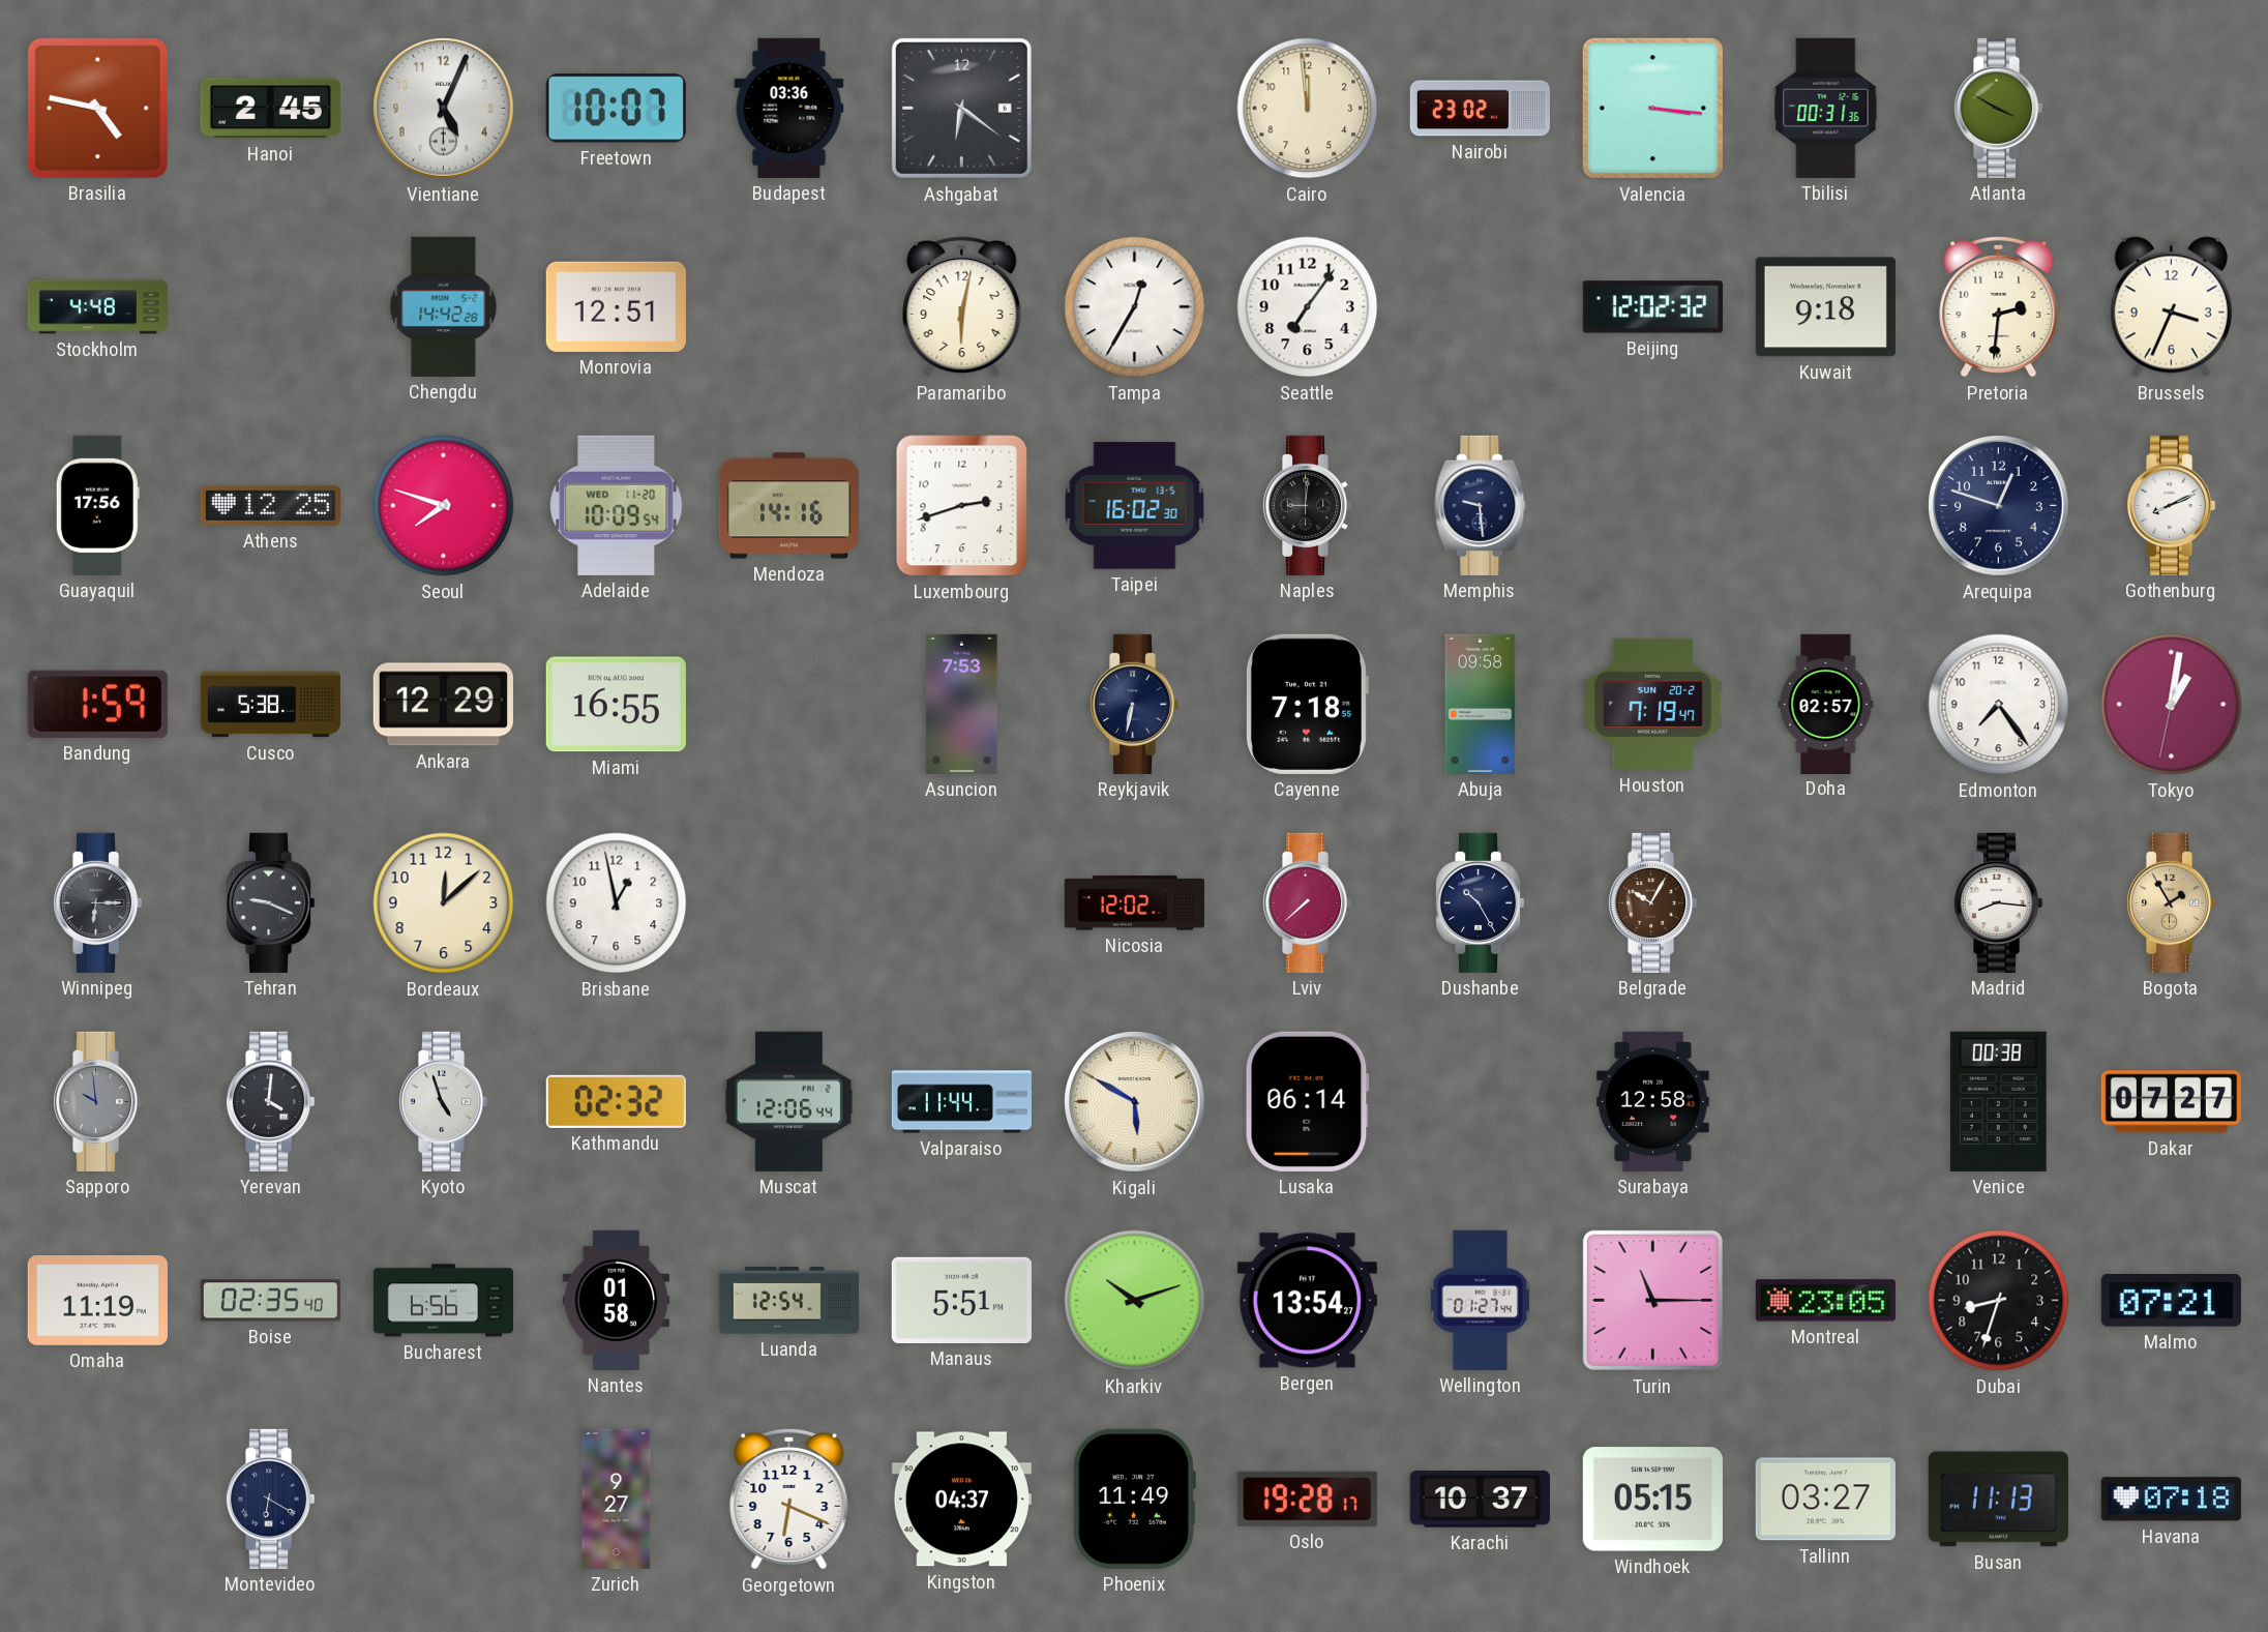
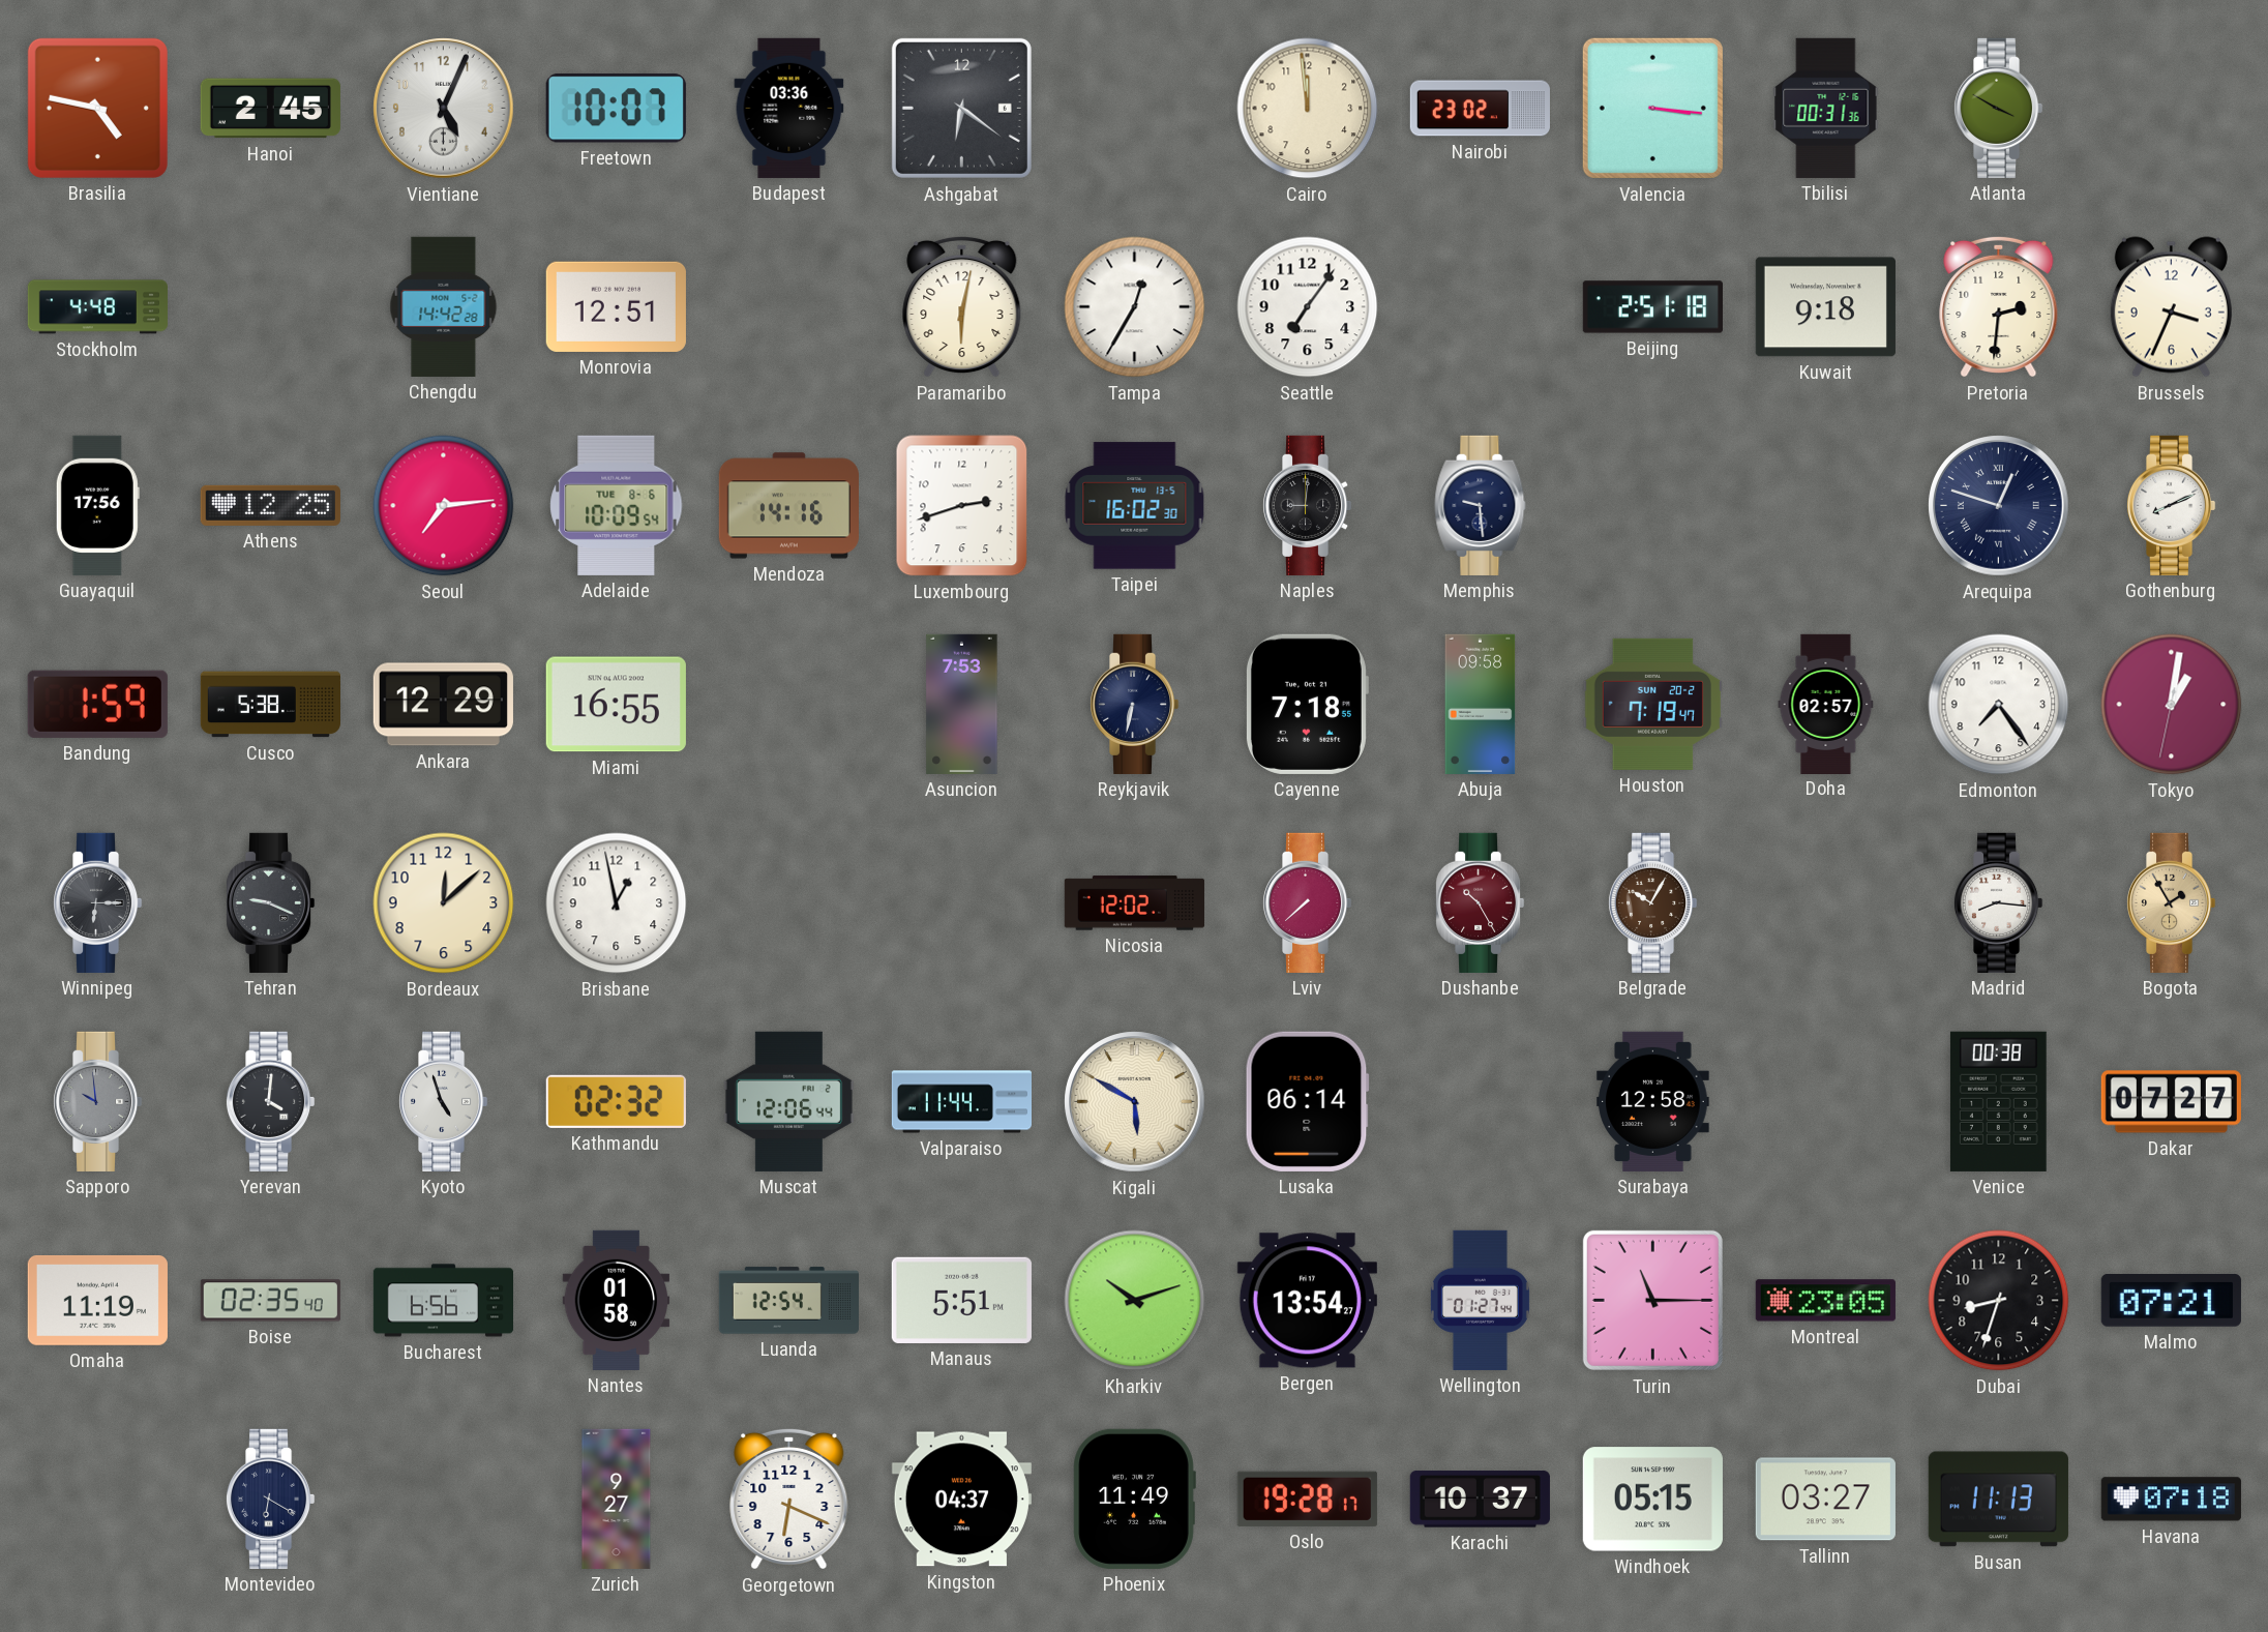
Beijing: 12:02 -> 2:51
Seoul: 7:48 -> 7:14
Adelaide date: WED 11-20 -> TUE 8-6
Arequipa numerals: Arabic -> Roman
Dushanbe dial: navy -> burgundy
